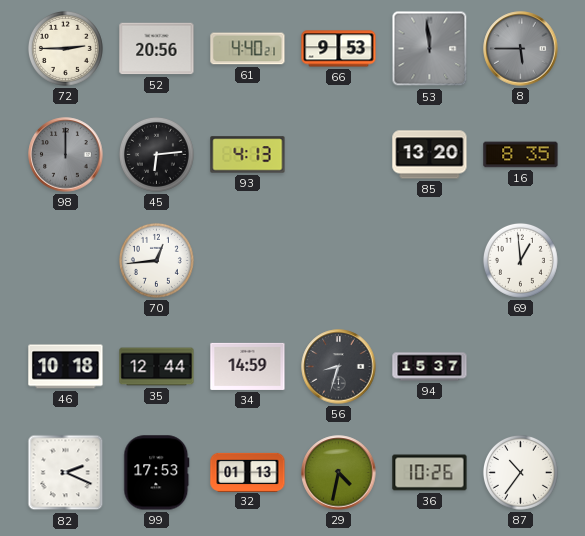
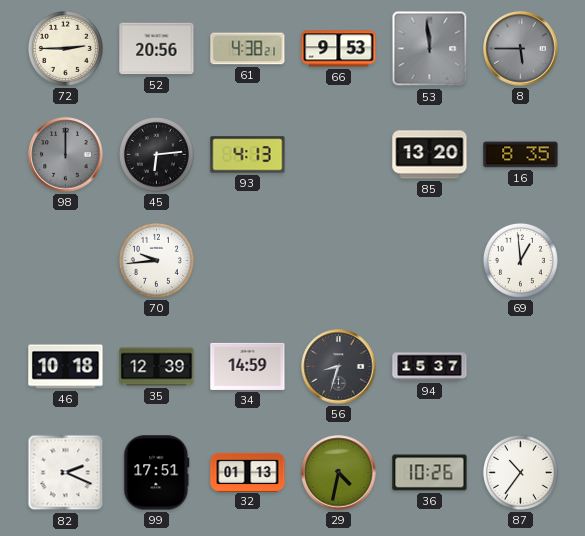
61: 4:40 -> 4:38
70: 12:44 -> 9:44
35: 12:44 -> 12:39
99: 17:53 -> 17:51
